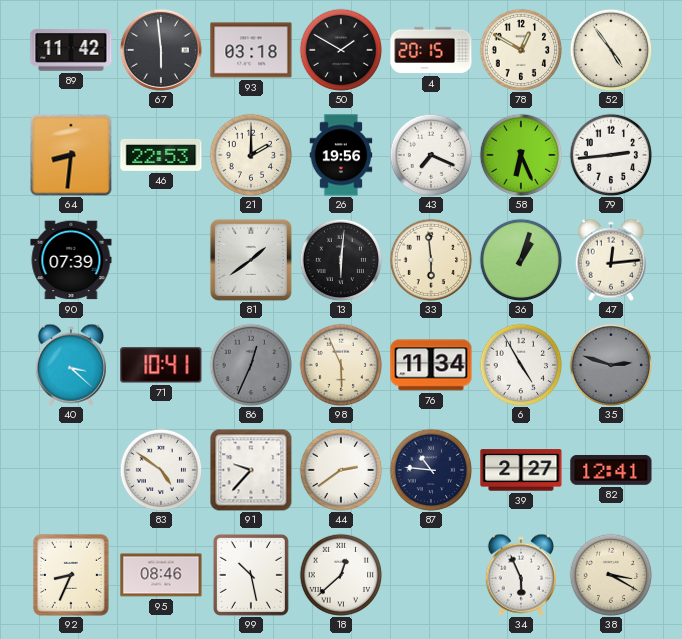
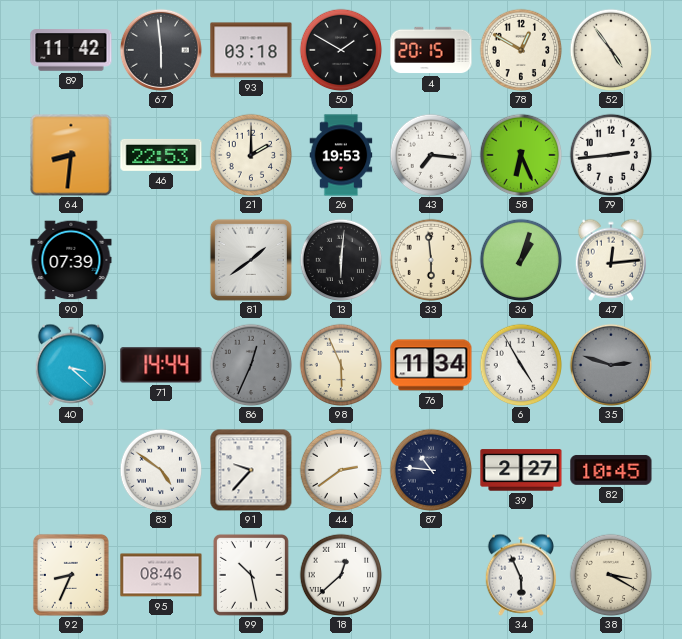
26: 19:56 -> 19:53
43: 7:19 -> 7:16
71: 10:41 -> 14:44
82: 12:41 -> 10:45
